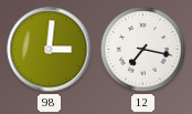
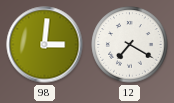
12: 7:17 -> 7:20
